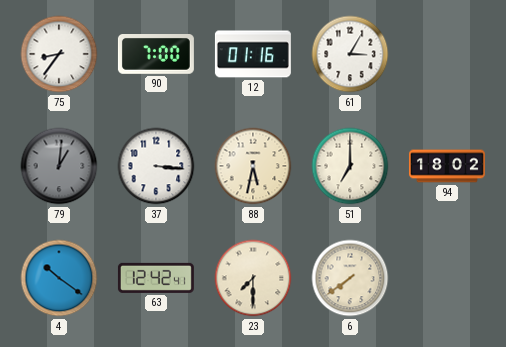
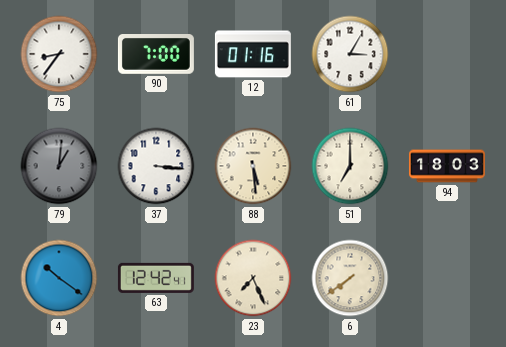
88: 5:32 -> 5:29
94: 18:02 -> 18:03
23: 7:30 -> 7:26
